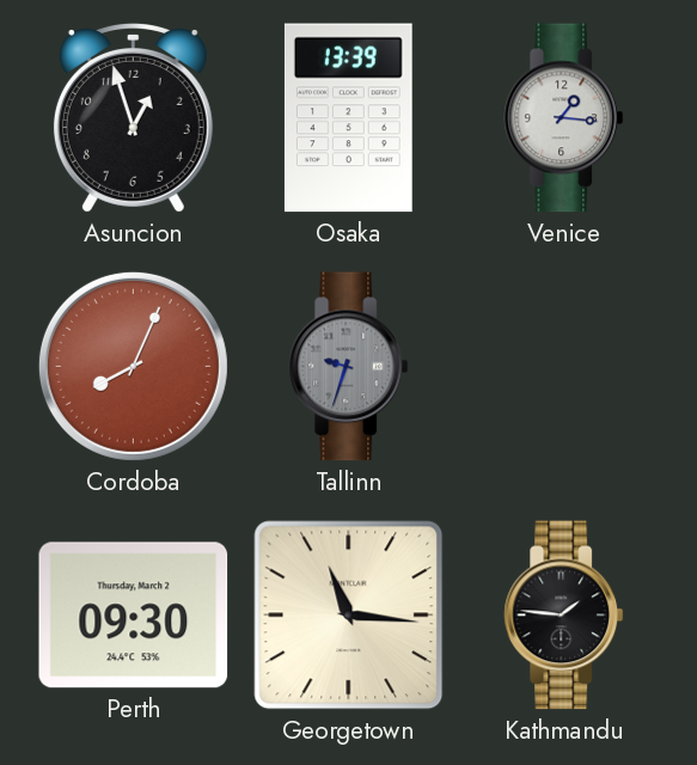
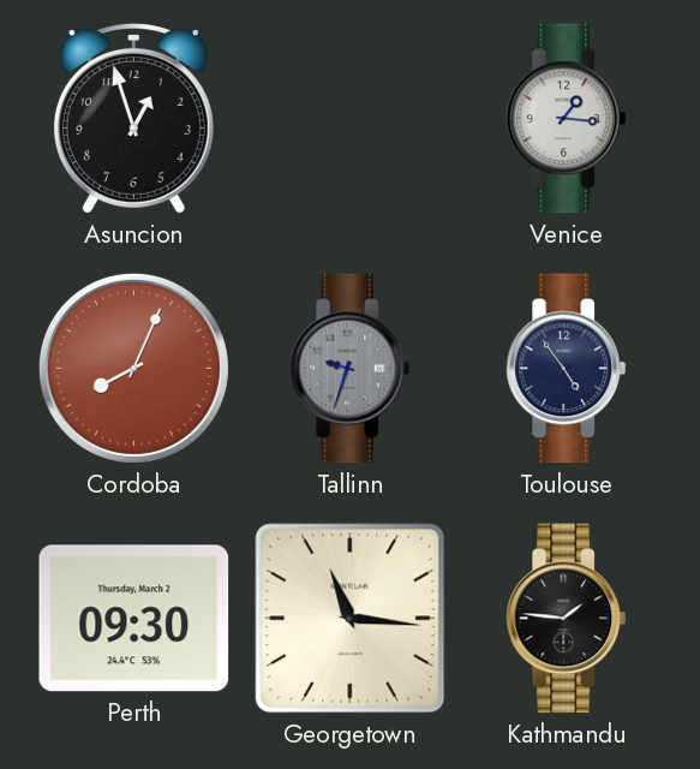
Osaka: 13:39 -> none
Toulouse: none -> 4:54
